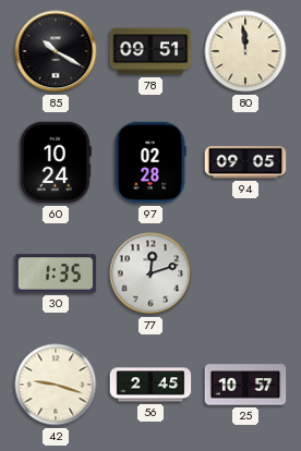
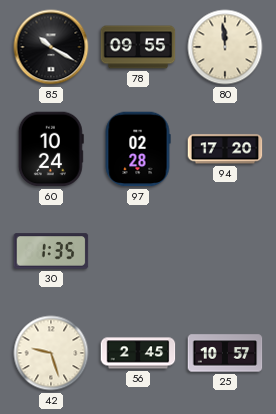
78: 09:51 -> 09:55
94: 09:05 -> 17:20
77: 12:12 -> none
42: 9:18 -> 9:27
